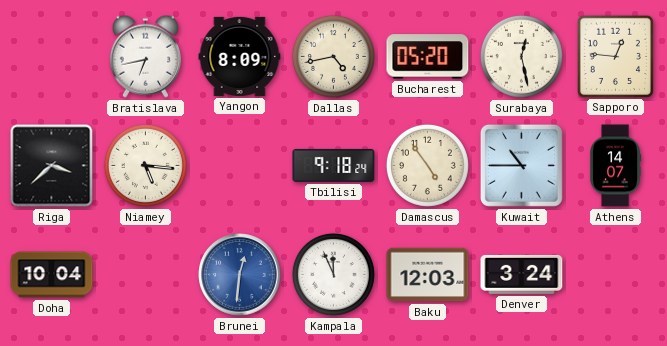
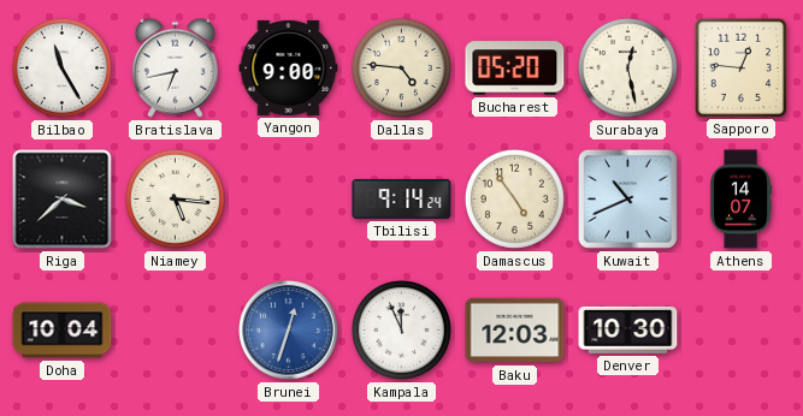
Bilbao: none -> 11:25
Yangon: 8:09 -> 9:00
Dallas: 4:43 -> 4:46
Tbilisi: 9:18 -> 9:14
Kuwait: 10:45 -> 10:41
Brunei: 12:31 -> 12:33
Denver: 3:24 -> 10:30
